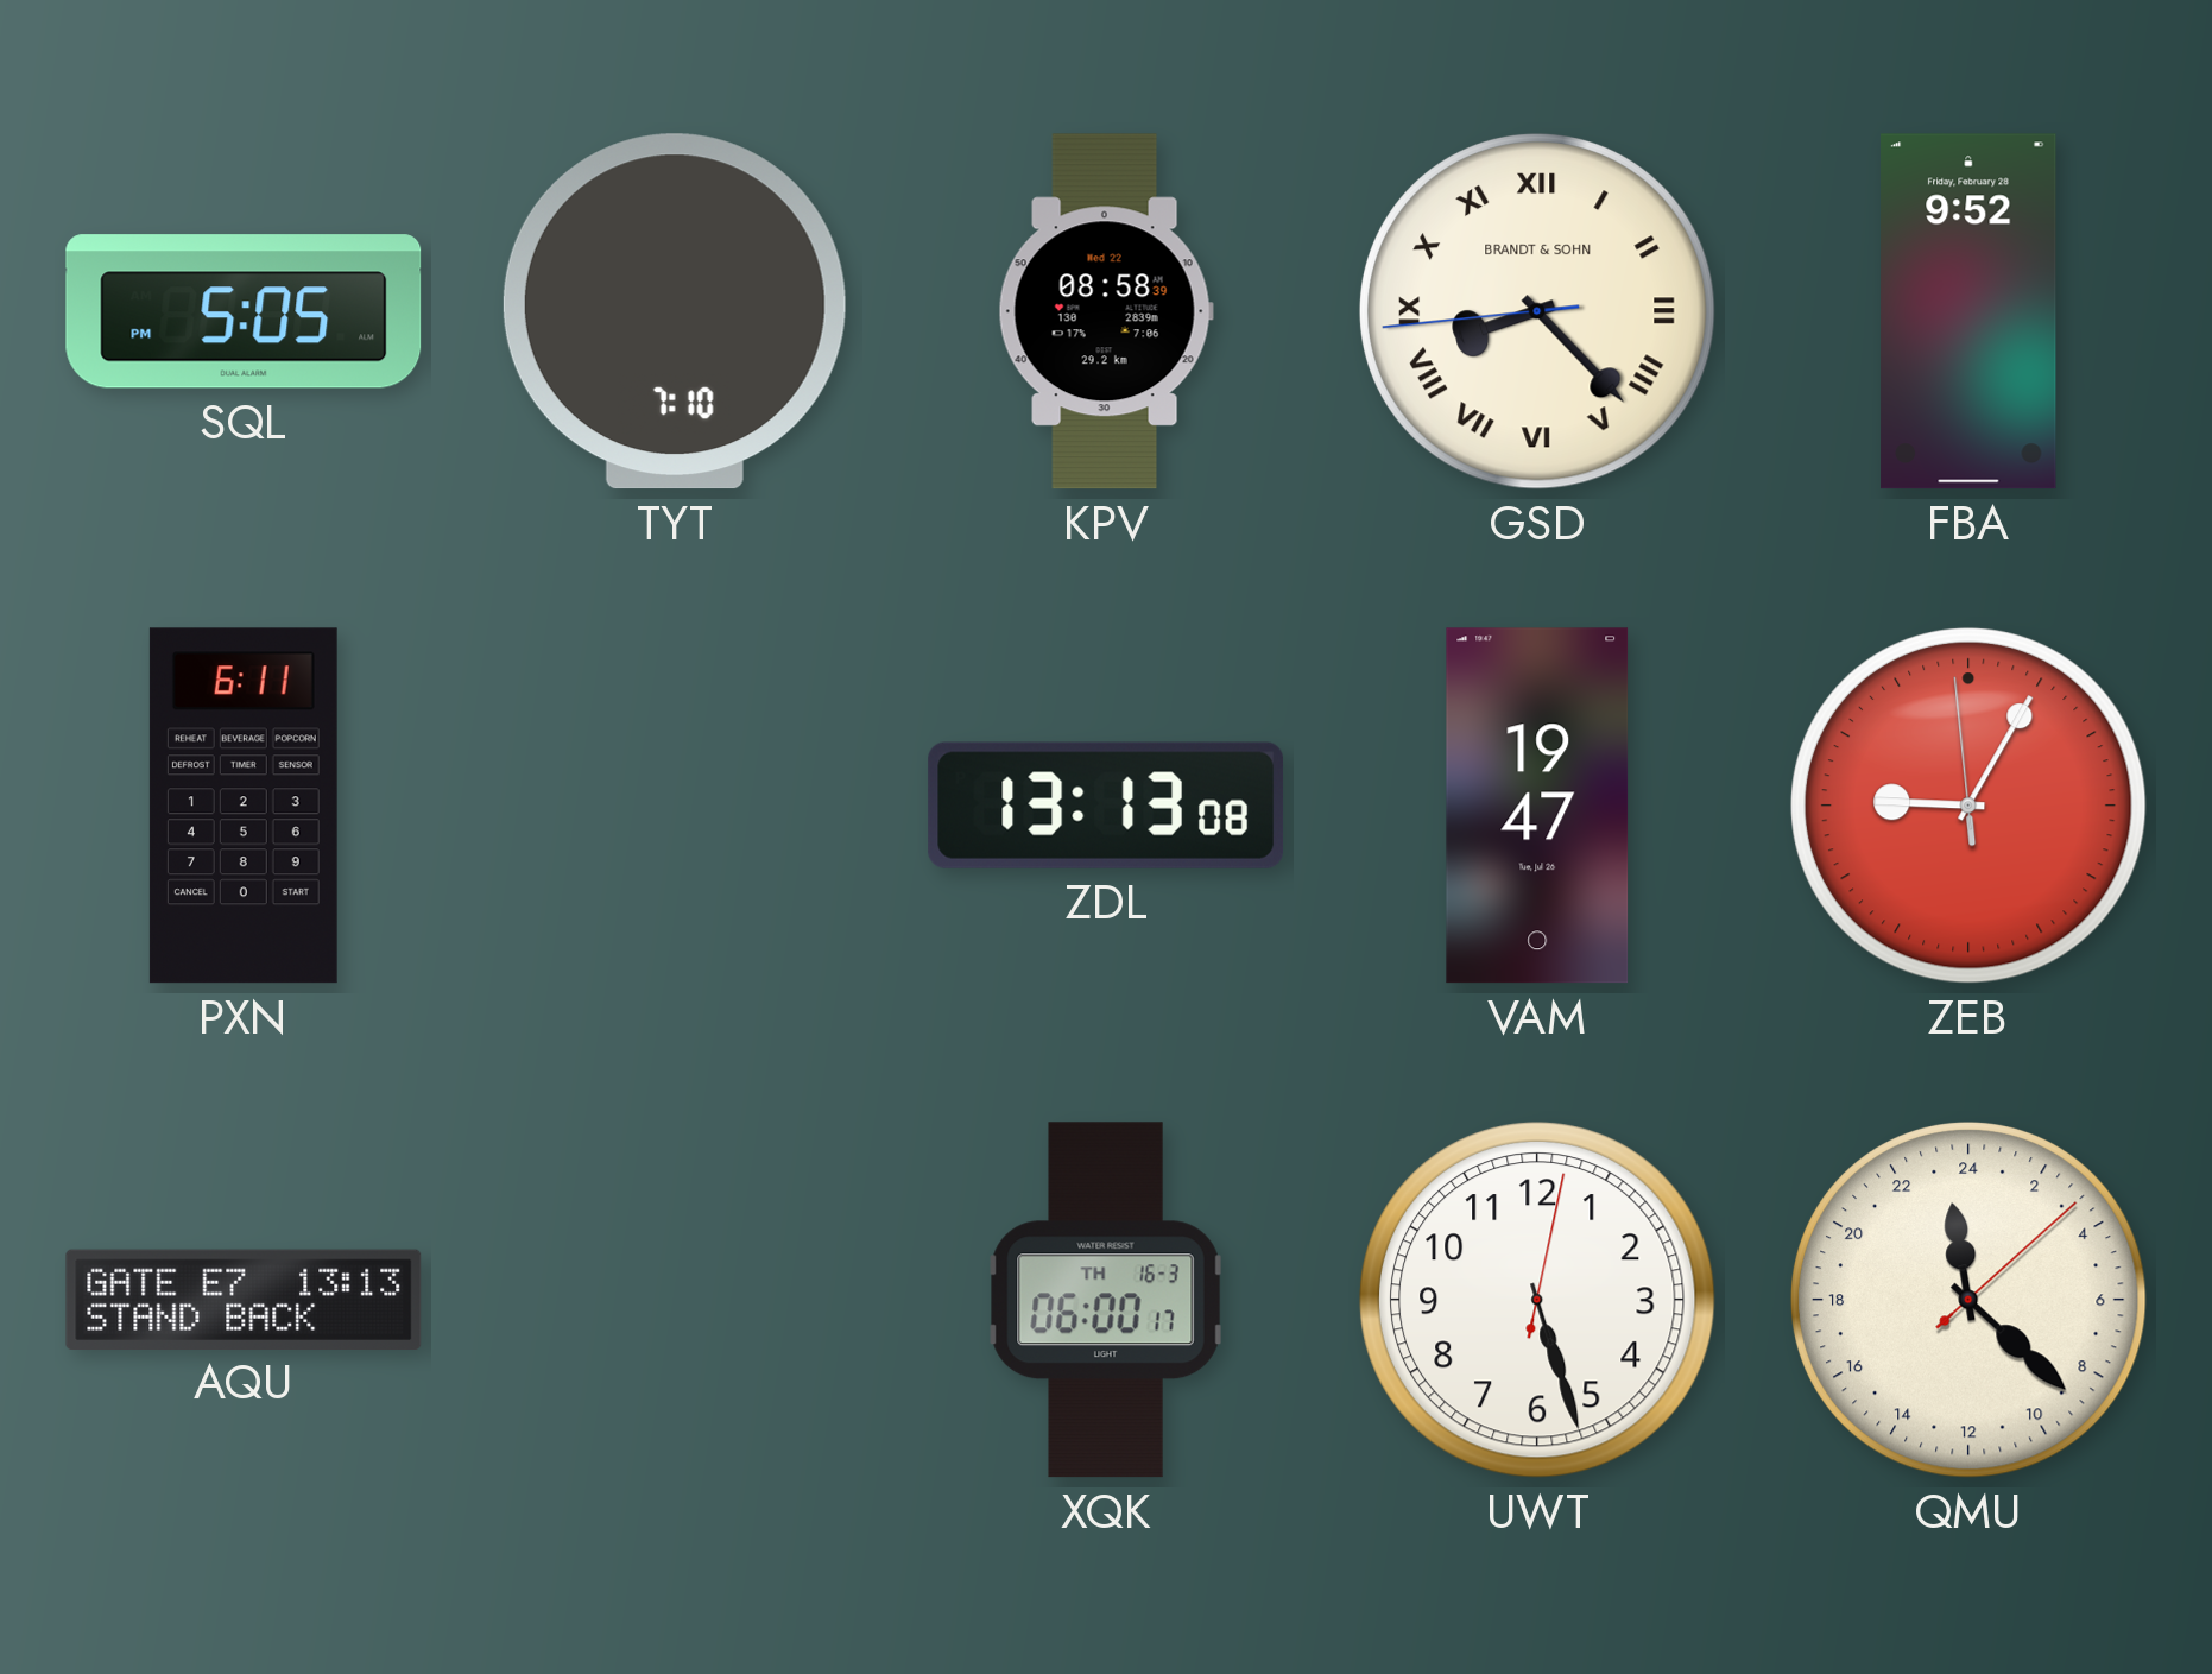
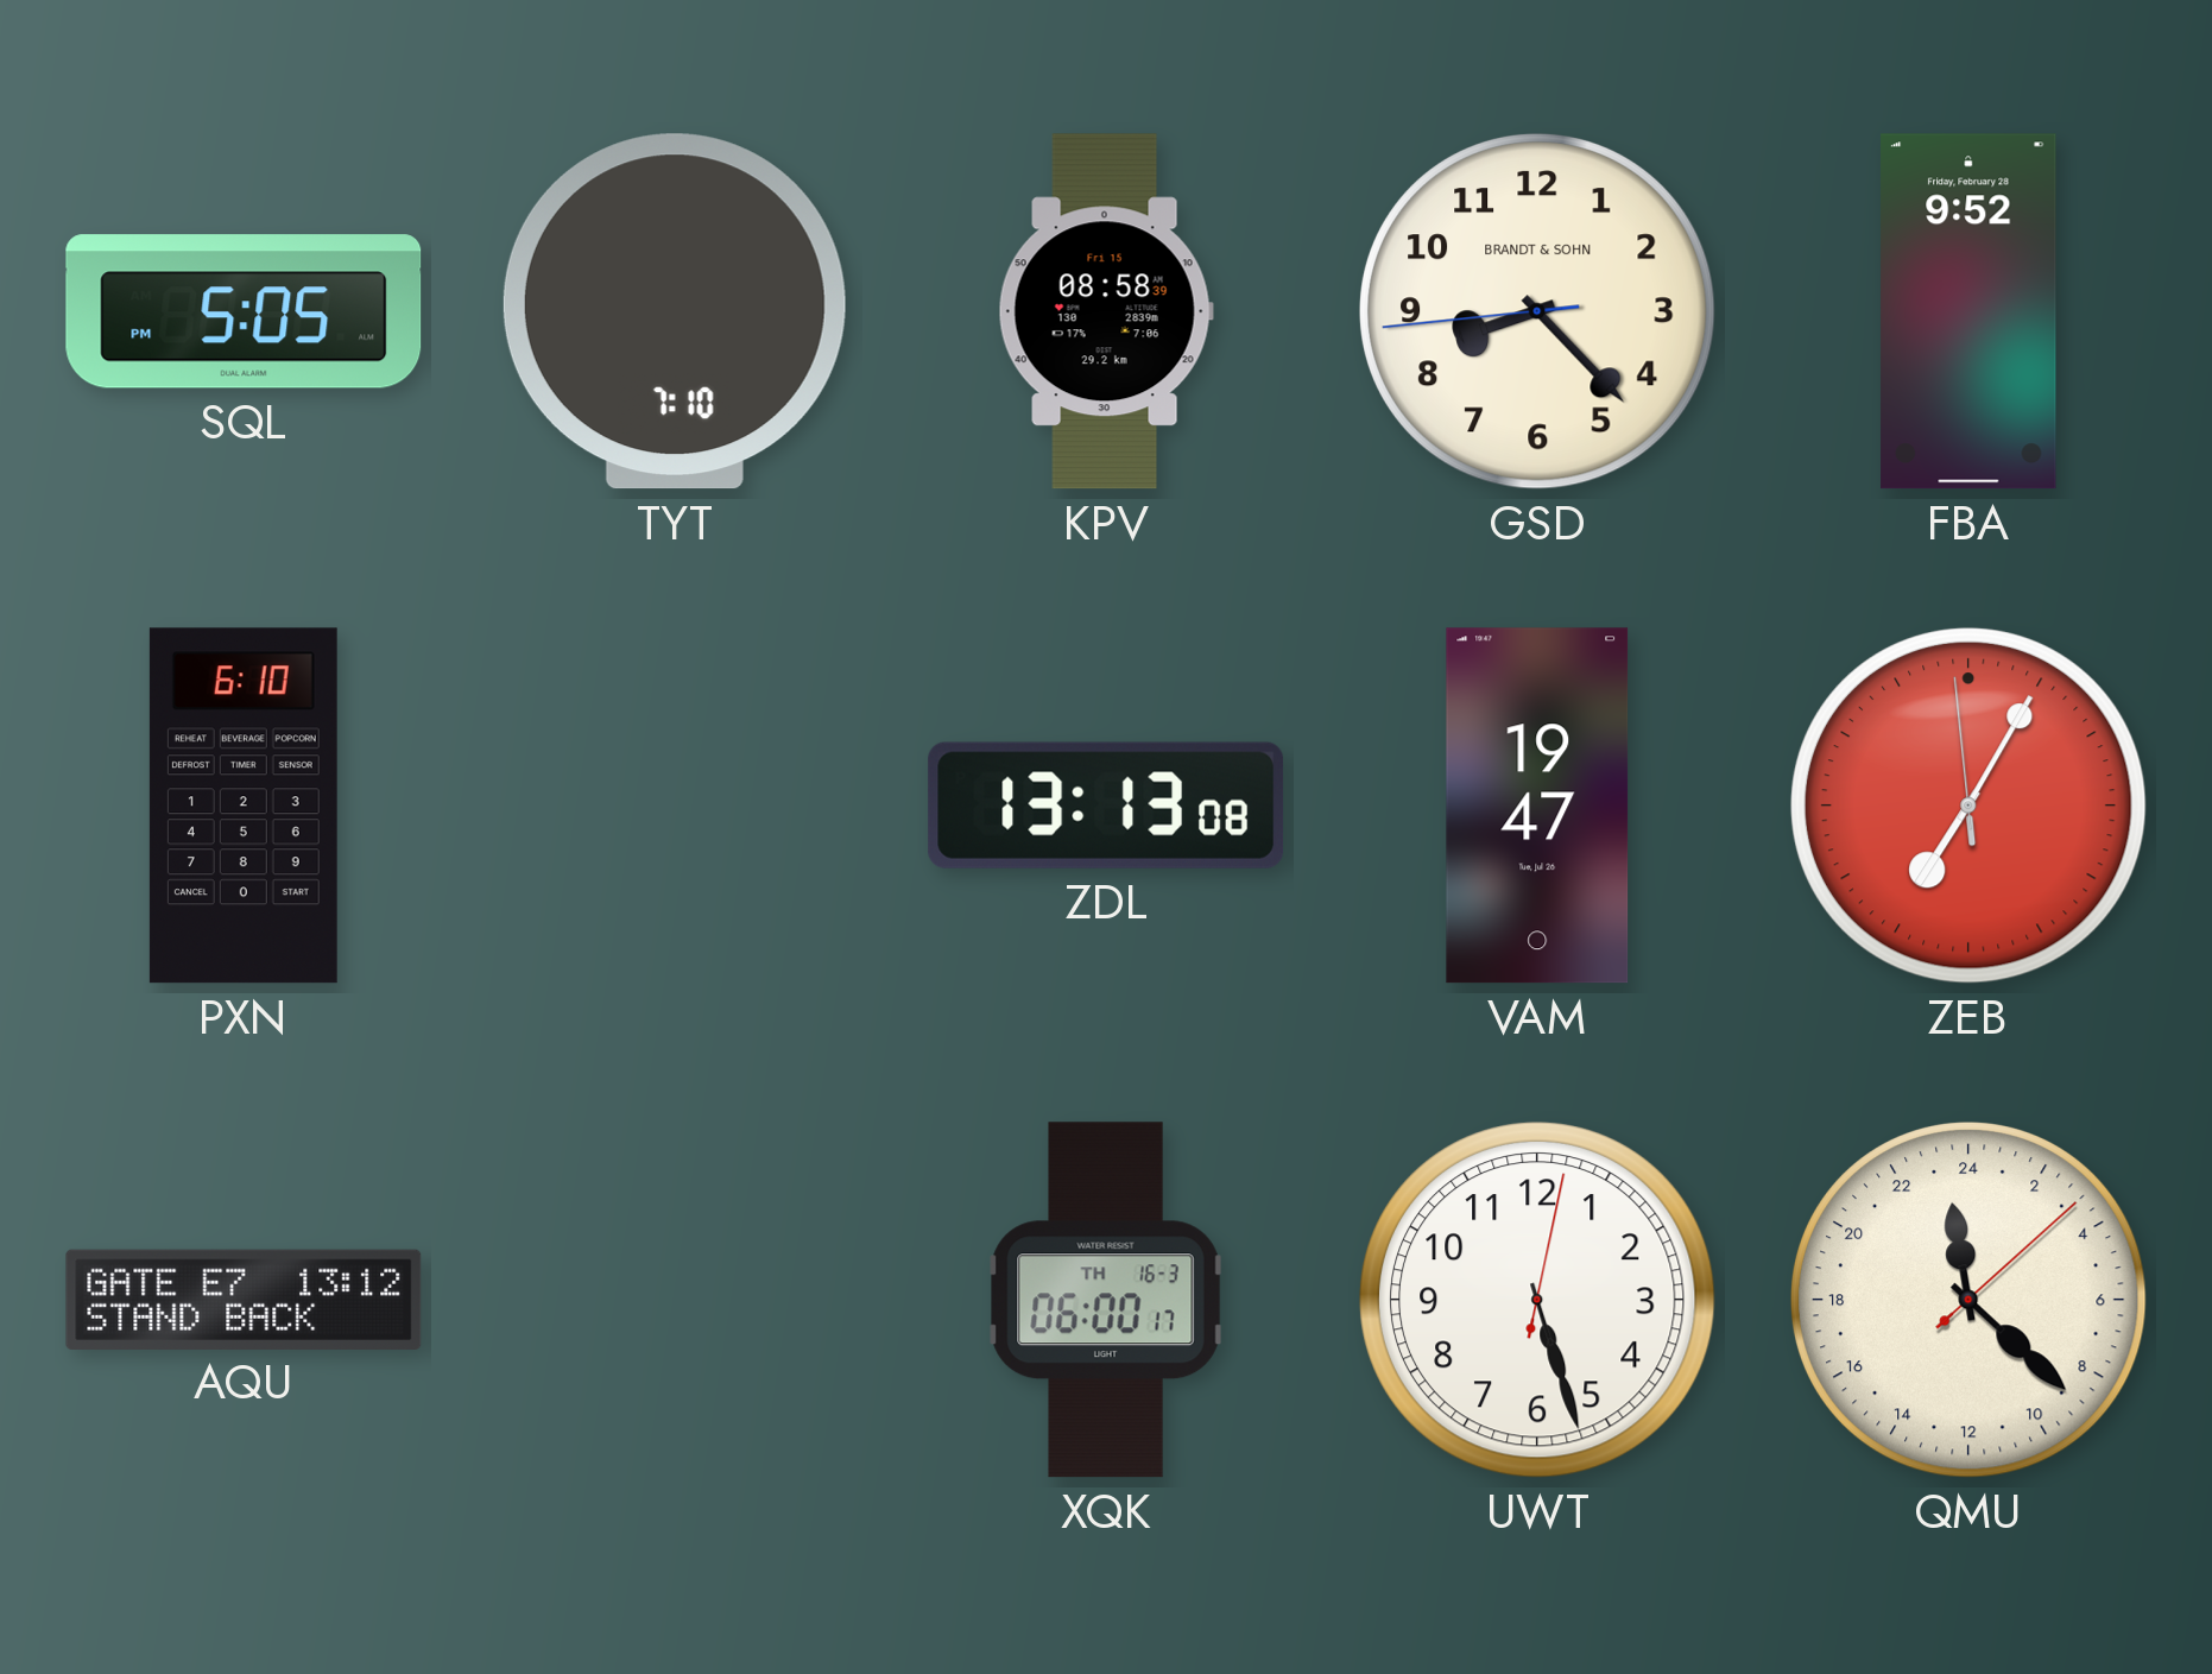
KPV date: Wed 22 -> Fri 15
GSD numerals: Roman -> Arabic
PXN: 6:11 -> 6:10
ZEB: 9:04 -> 7:04
AQU: 13:13 -> 13:12
